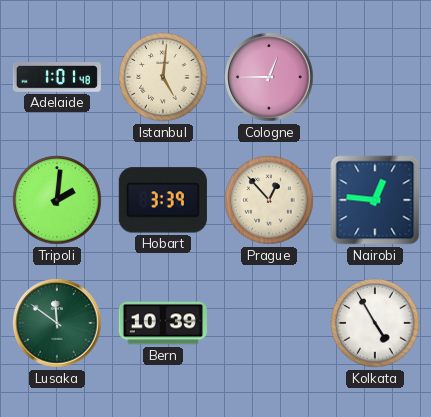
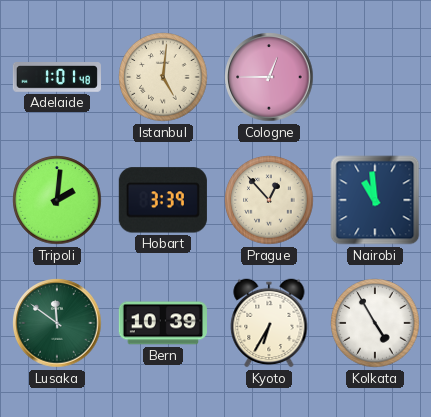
Nairobi: 12:46 -> 10:59
Kyoto: none -> 6:35
